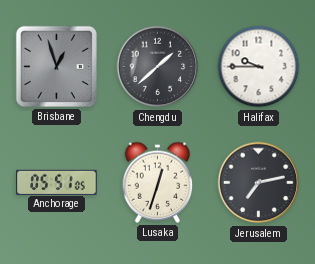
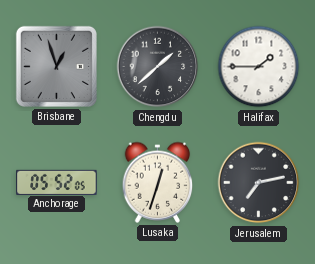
Halifax: 9:45 -> 1:45
Anchorage: 05:51 -> 05:52
